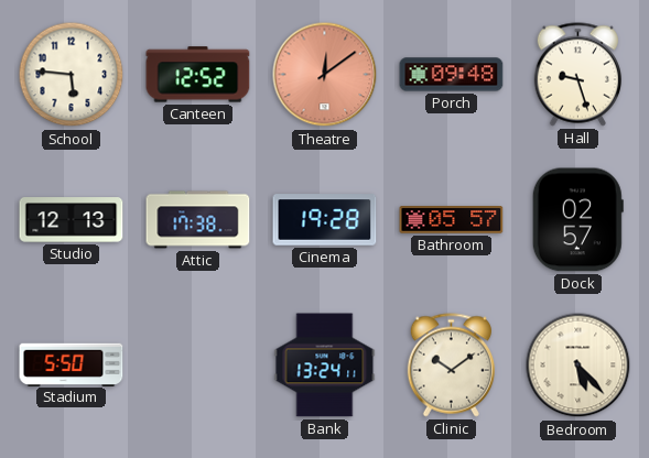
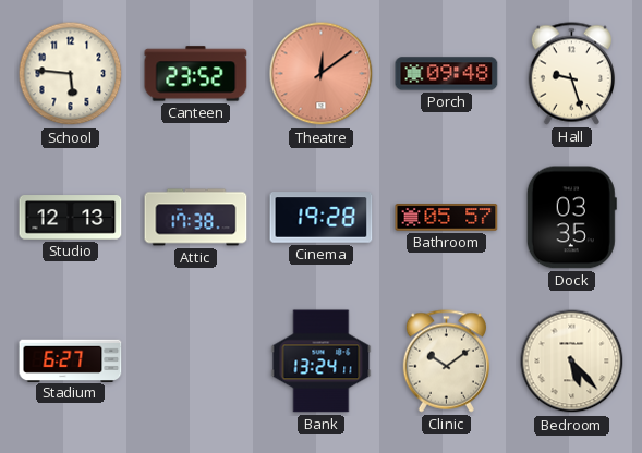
Canteen: 12:52 -> 23:52
Dock: 02:57 -> 03:35
Stadium: 5:50 -> 6:27
